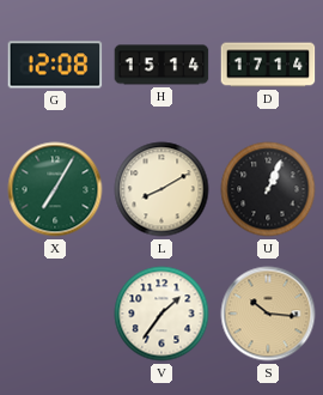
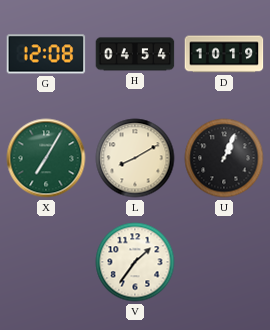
H: 15:14 -> 04:54
D: 17:14 -> 10:19
S: 10:16 -> none
